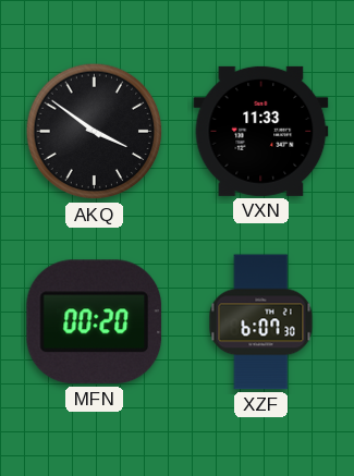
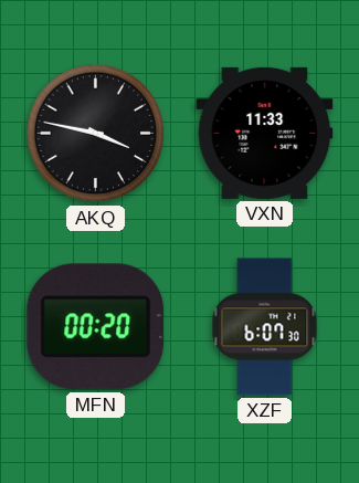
AKQ: 3:51 -> 3:47
